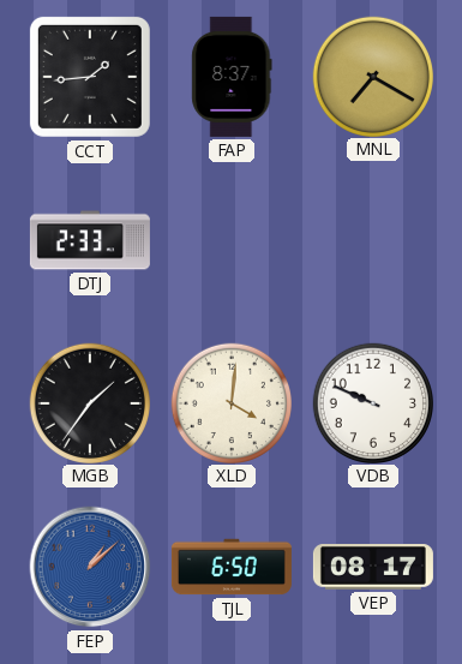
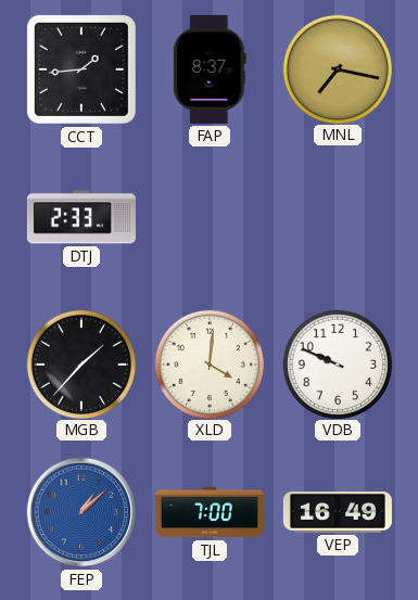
MNL: 7:20 -> 7:17
MGB: 1:36 -> 1:37
TJL: 6:50 -> 7:00
VEP: 08:17 -> 16:49
